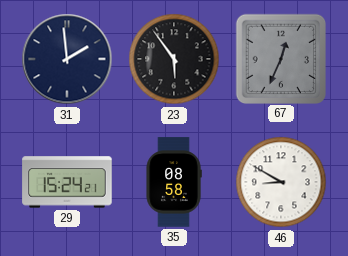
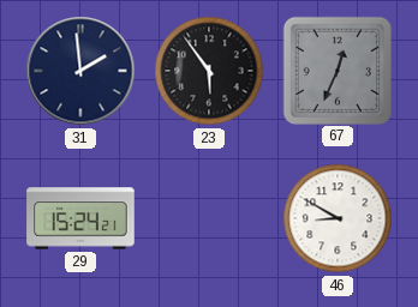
35: 08:58 -> none
